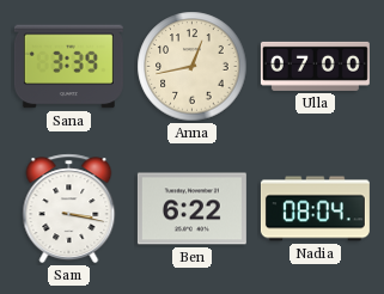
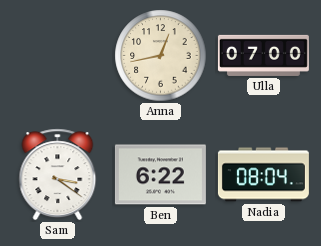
Sana: 3:39 -> none
Sam: 3:17 -> 3:21
